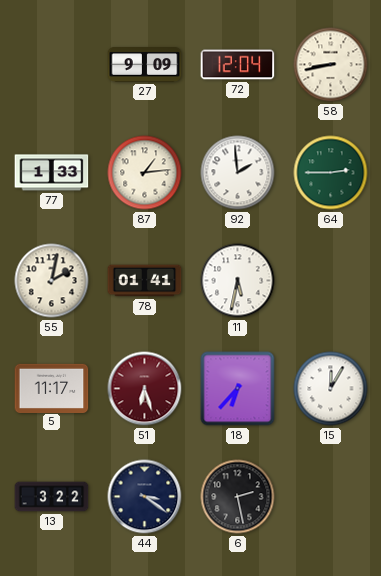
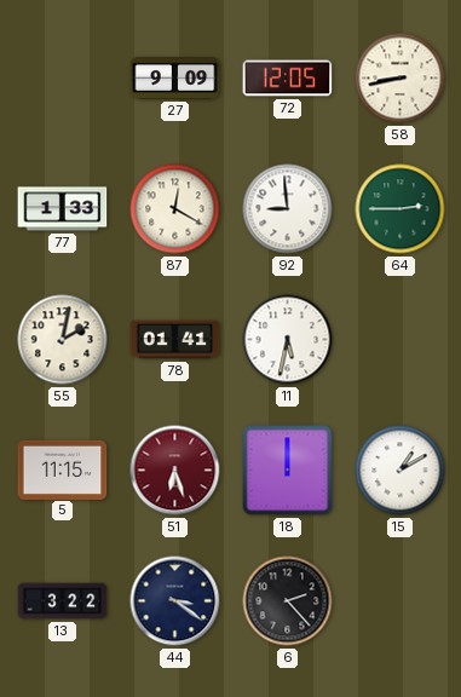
72: 12:04 -> 12:05
87: 1:14 -> 12:20
92: 1:59 -> 8:59
5: 11:17 -> 11:15
18: 6:37 -> 12:00
15: 12:05 -> 1:10
6: 2:28 -> 2:23
